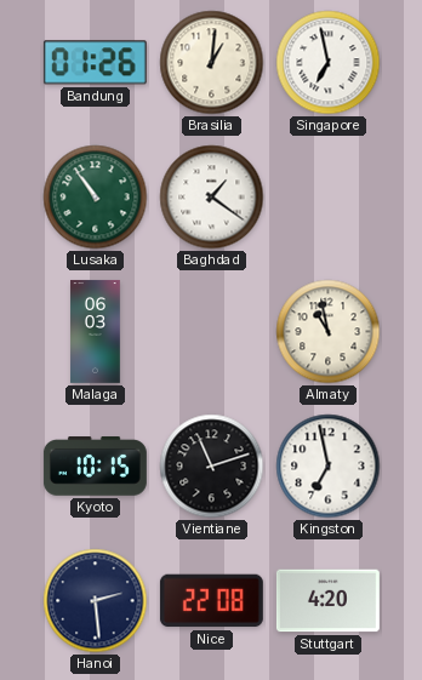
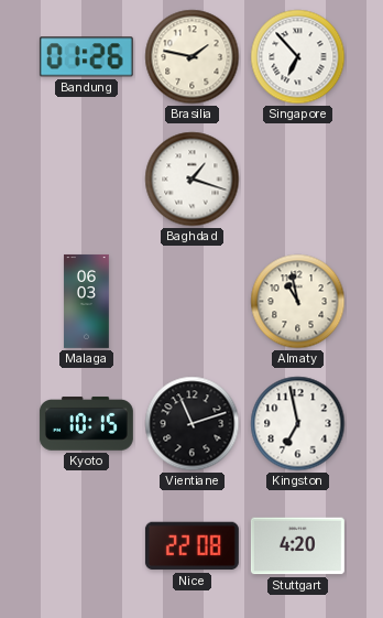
Brasilia: 1:01 -> 1:47
Singapore: 6:58 -> 6:53
Lusaka: 10:54 -> none
Baghdad: 1:21 -> 1:18
Hanoi: 2:29 -> none
